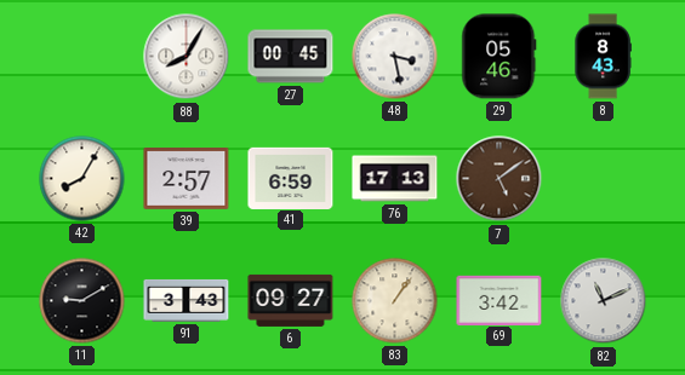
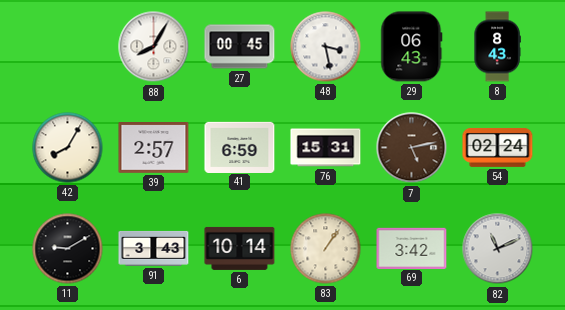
29: 05:46 -> 06:43
76: 17:13 -> 15:31
7: 5:09 -> 5:13
54: none -> 02:24
6: 09:27 -> 10:14
